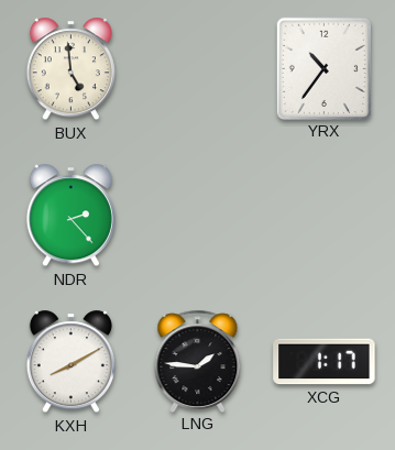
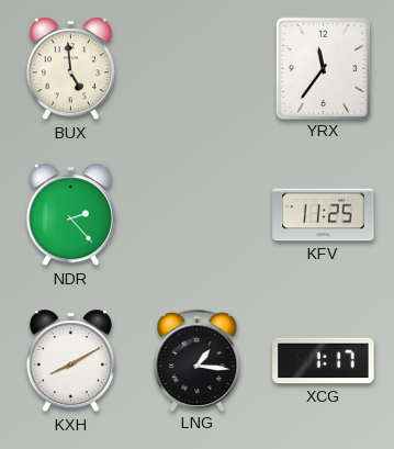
YRX: 10:36 -> 11:36
KFV: none -> 11:25
LNG: 1:46 -> 1:16
